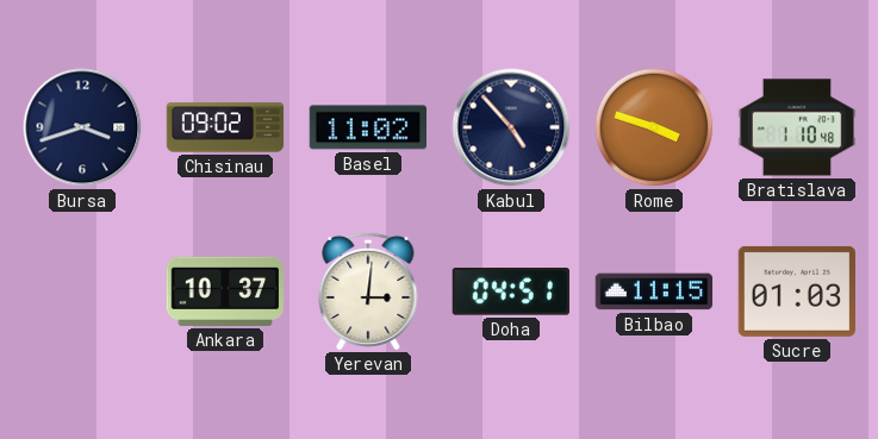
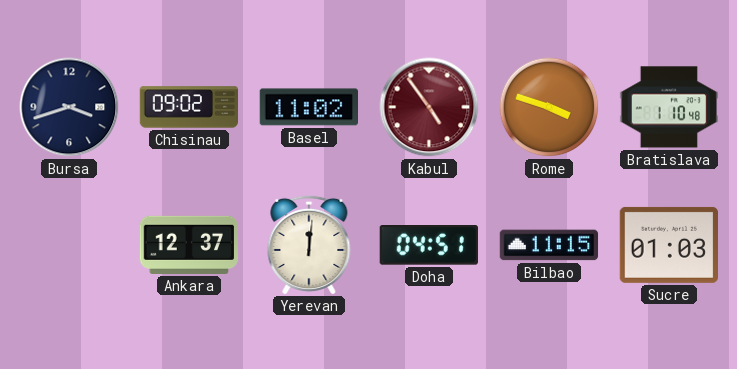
Kabul: 4:53 -> 4:54
Kabul dial: navy -> burgundy
Ankara: 10:37 -> 12:37
Yerevan: 3:01 -> 12:01
